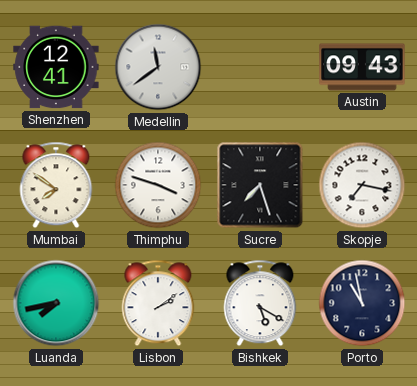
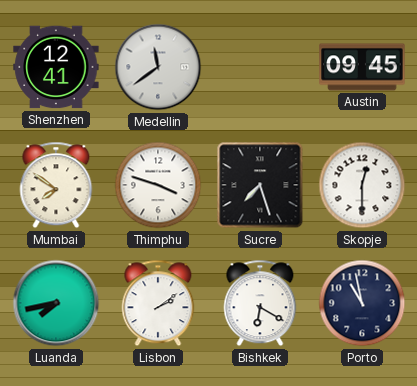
Austin: 09:43 -> 09:45
Skopje: 7:17 -> 12:30
Bishkek: 5:20 -> 6:20
